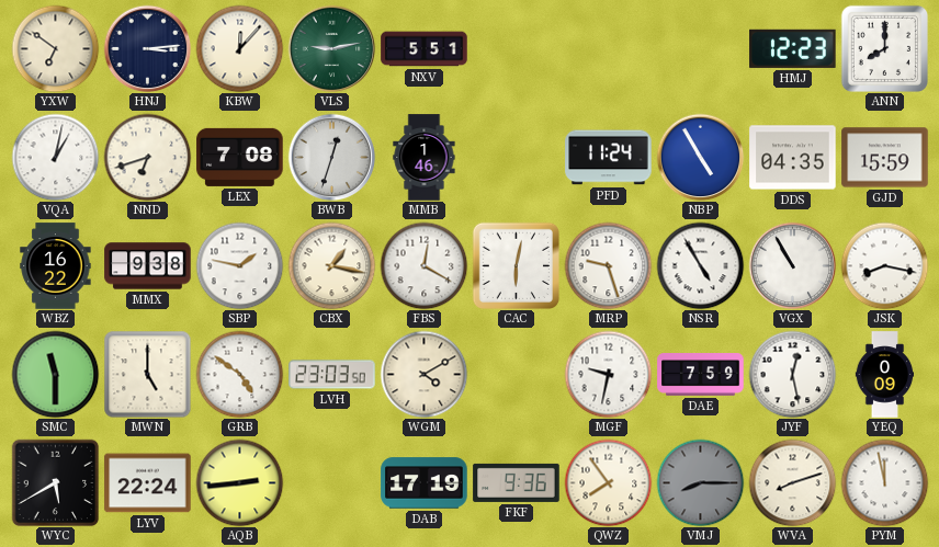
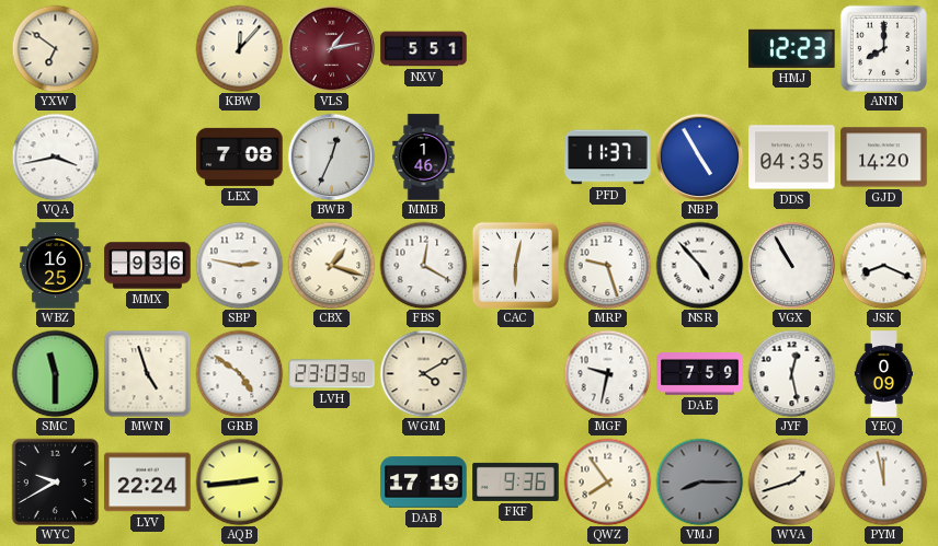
HNJ: 3:14 -> none
VLS: 9:13 -> 1:13
VLS dial: green -> burgundy
VQA: 1:02 -> 3:43
NND: 6:42 -> none
BWB: 12:33 -> 12:34
PFD: 11:24 -> 11:37
GJD: 15:59 -> 14:20
WBZ: 16:22 -> 16:25
MMX: 9:38 -> 9:36
SBP: 1:47 -> 2:47
CBX: 1:17 -> 1:18
NSR: 4:55 -> 4:53
JSK: 8:17 -> 8:19
MWN: 5:00 -> 4:57
WYC: 5:40 -> 9:40
WVA: 8:12 -> 1:42
